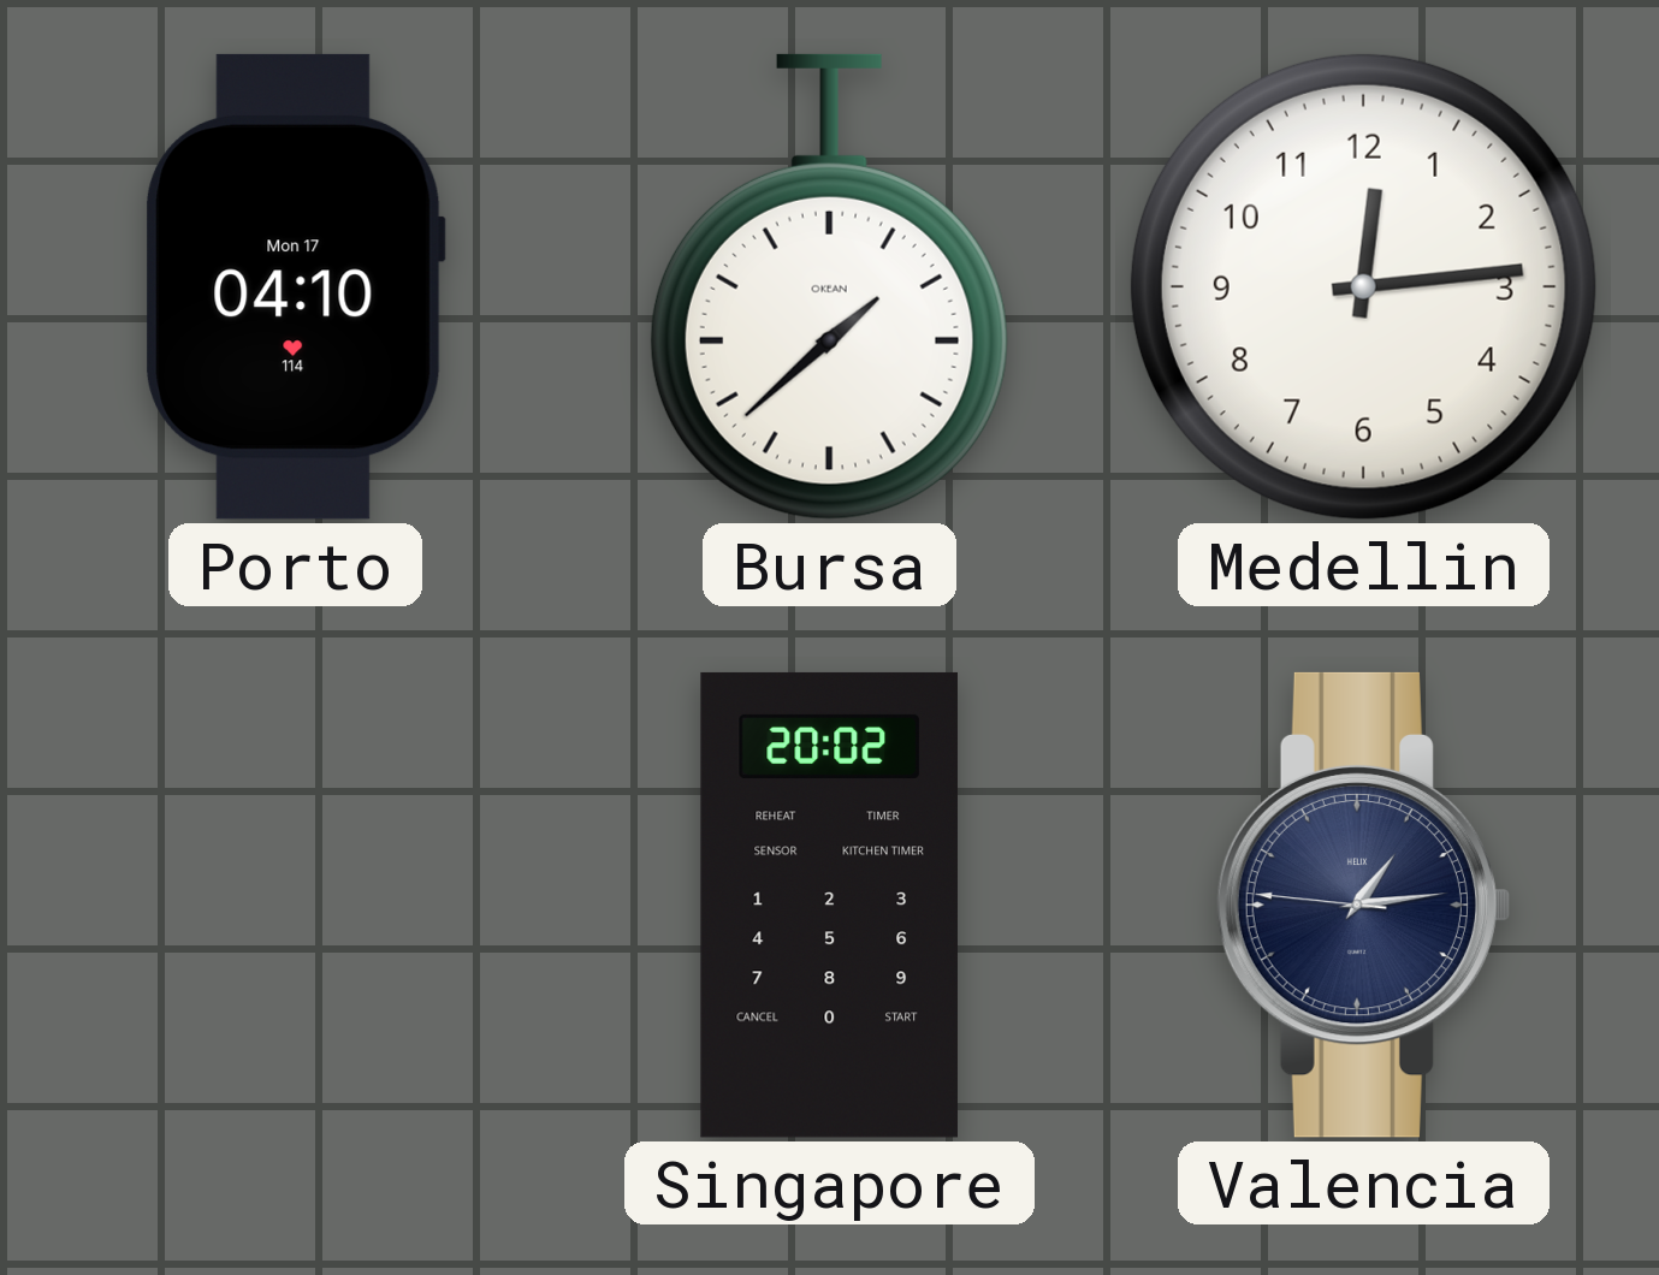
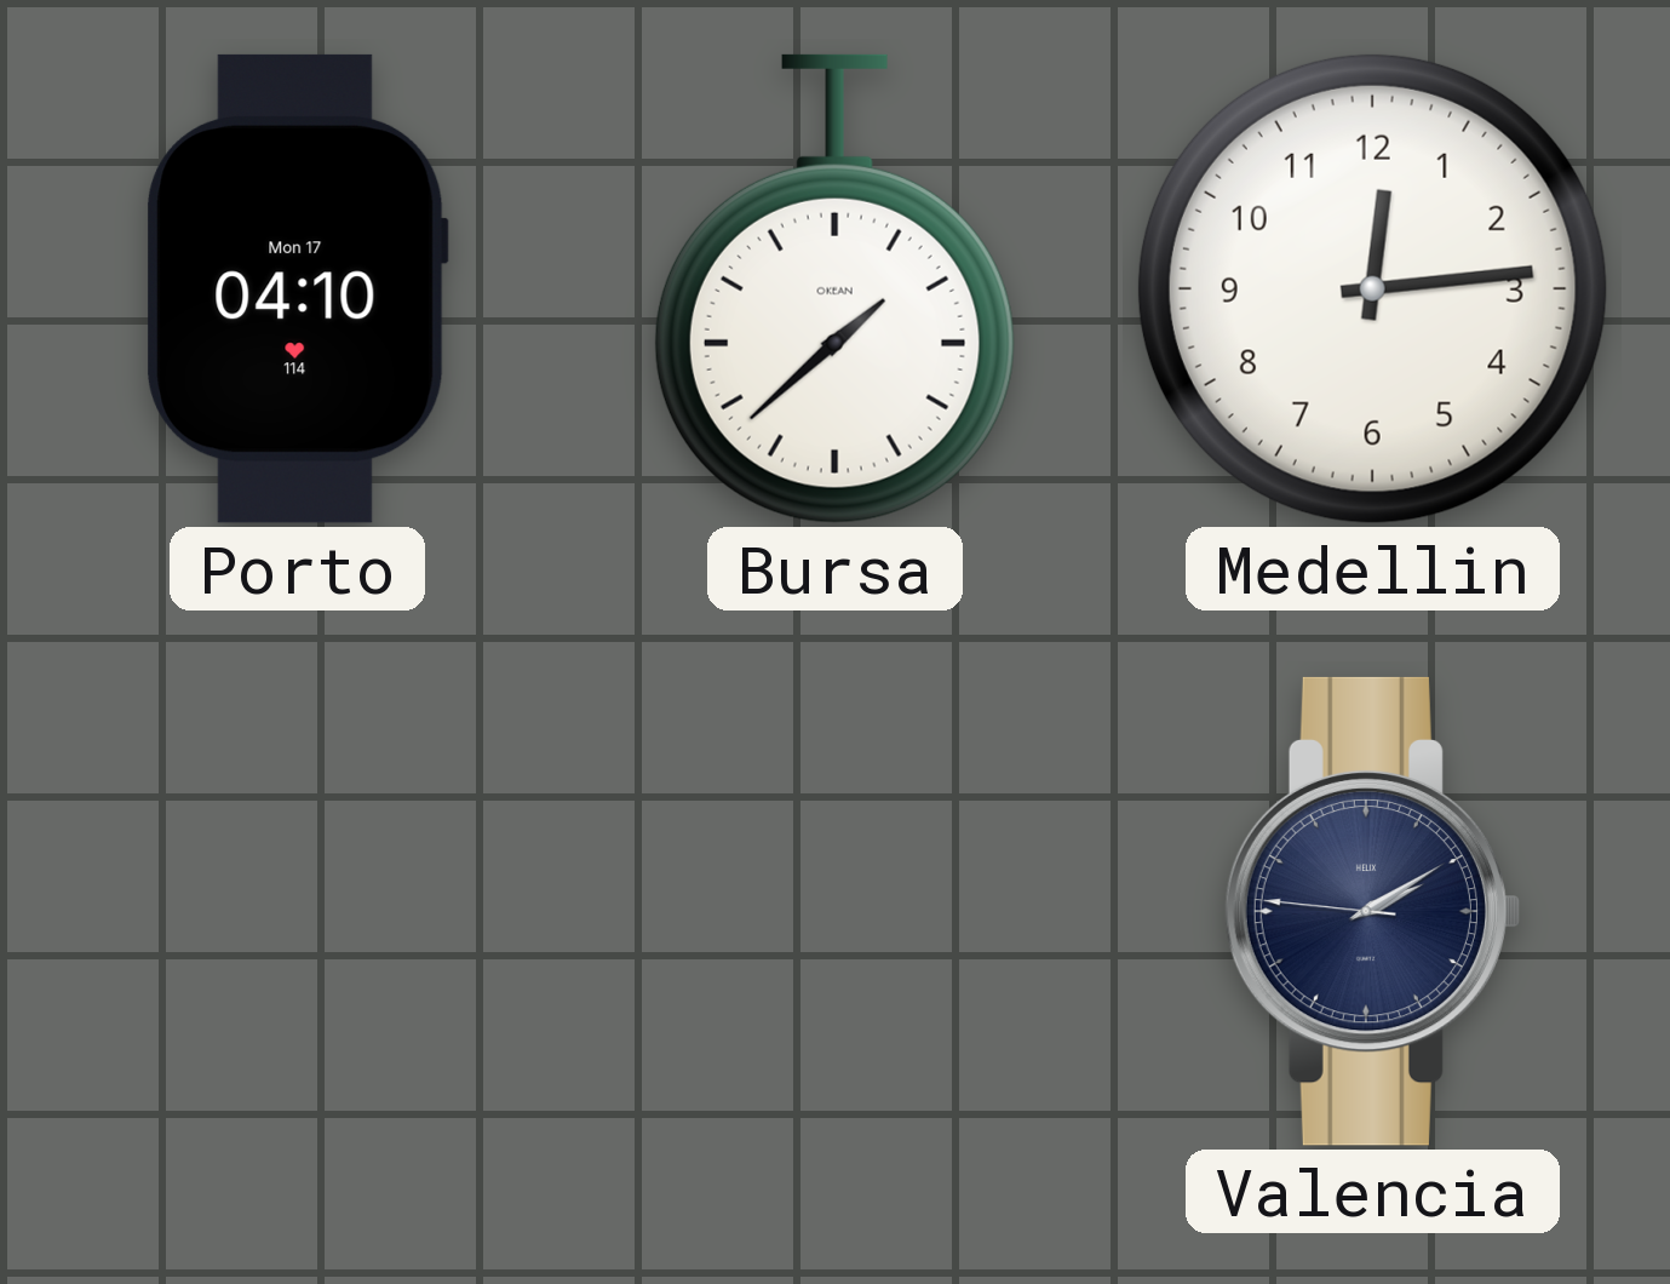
Singapore: 20:02 -> none
Valencia: 1:13 -> 2:09
